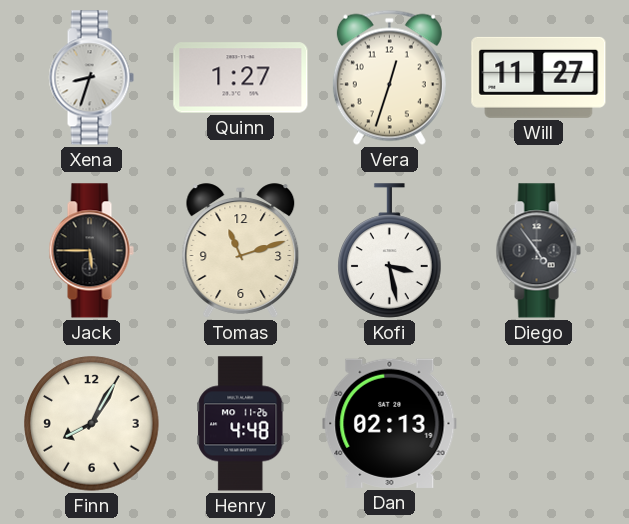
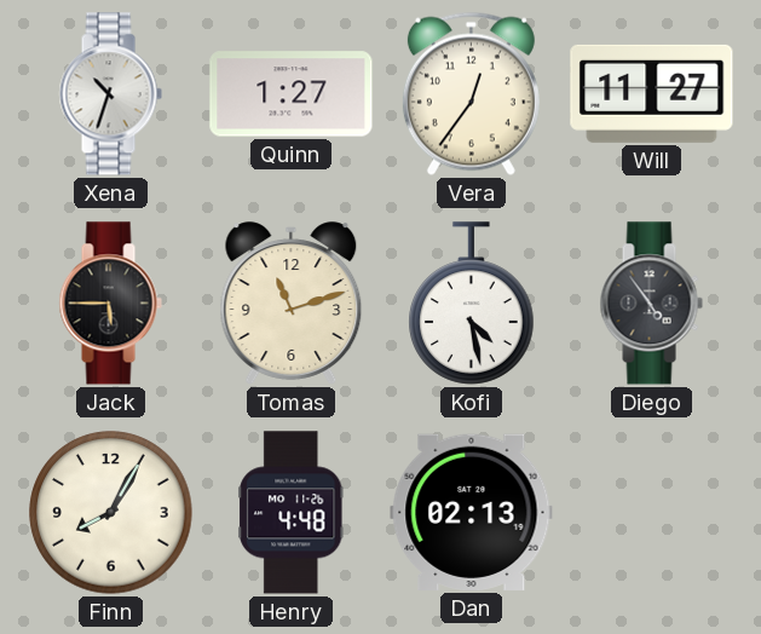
Xena: 8:33 -> 10:33
Vera: 12:33 -> 12:36
Kofi: 3:28 -> 4:28
